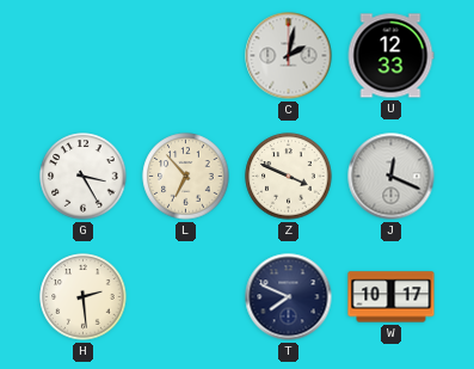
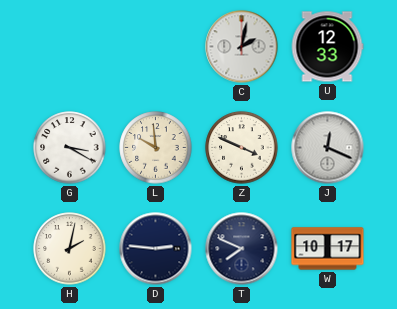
G: 3:25 -> 3:20
L: 6:53 -> 9:59
H: 2:29 -> 2:02
D: none -> 2:46
